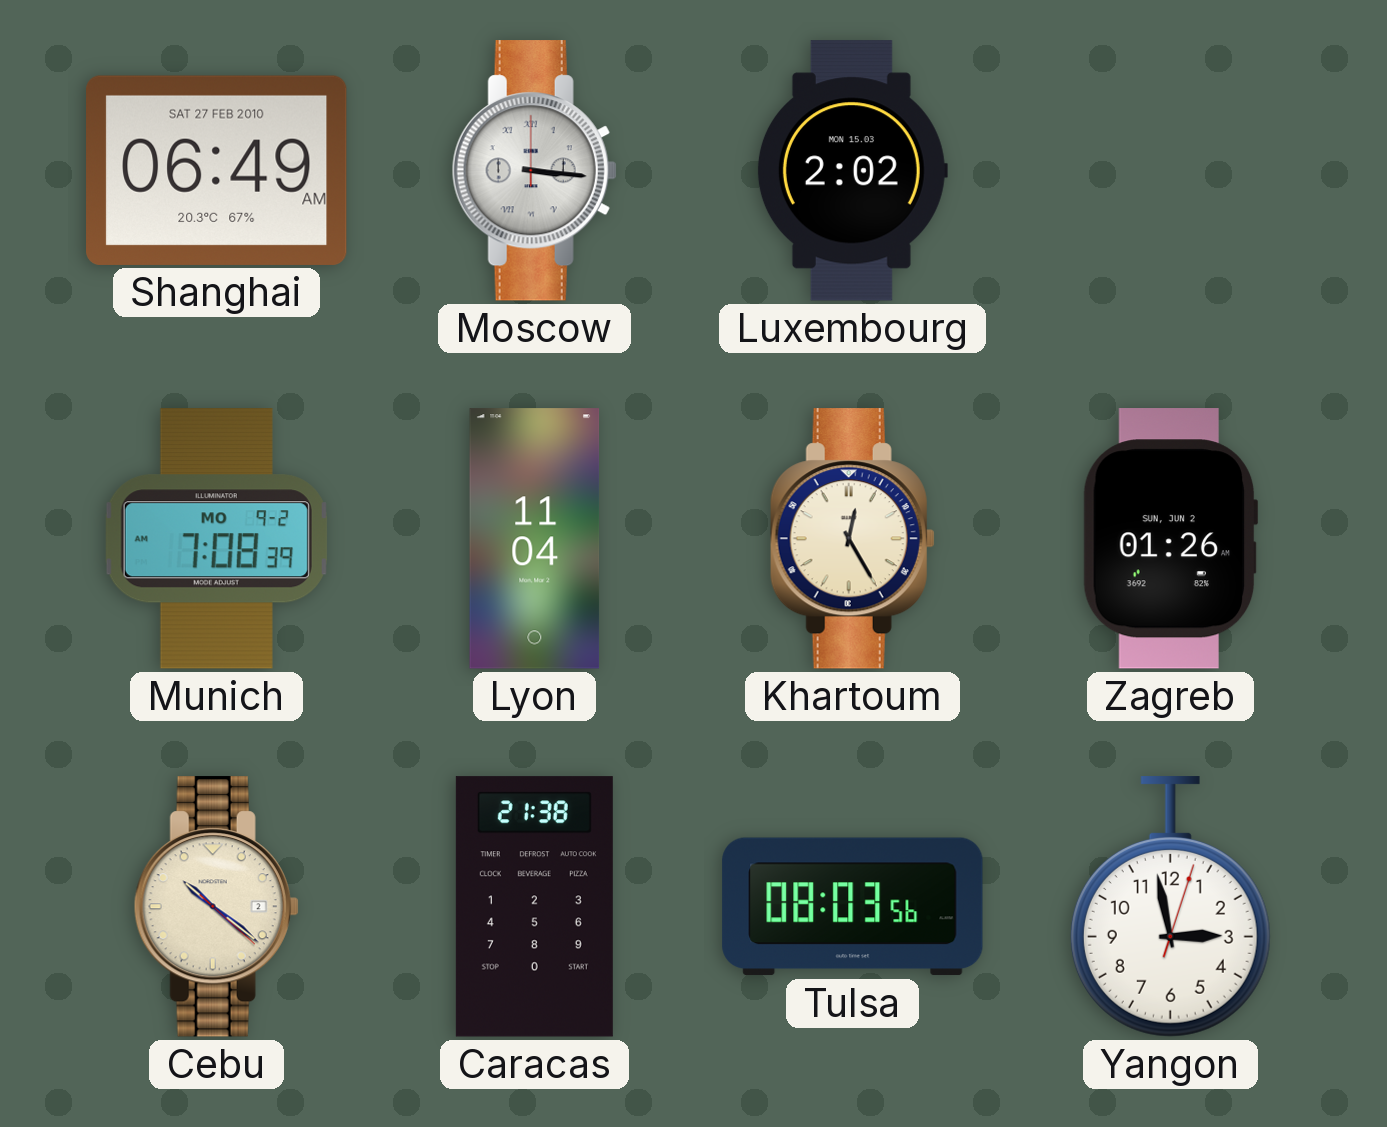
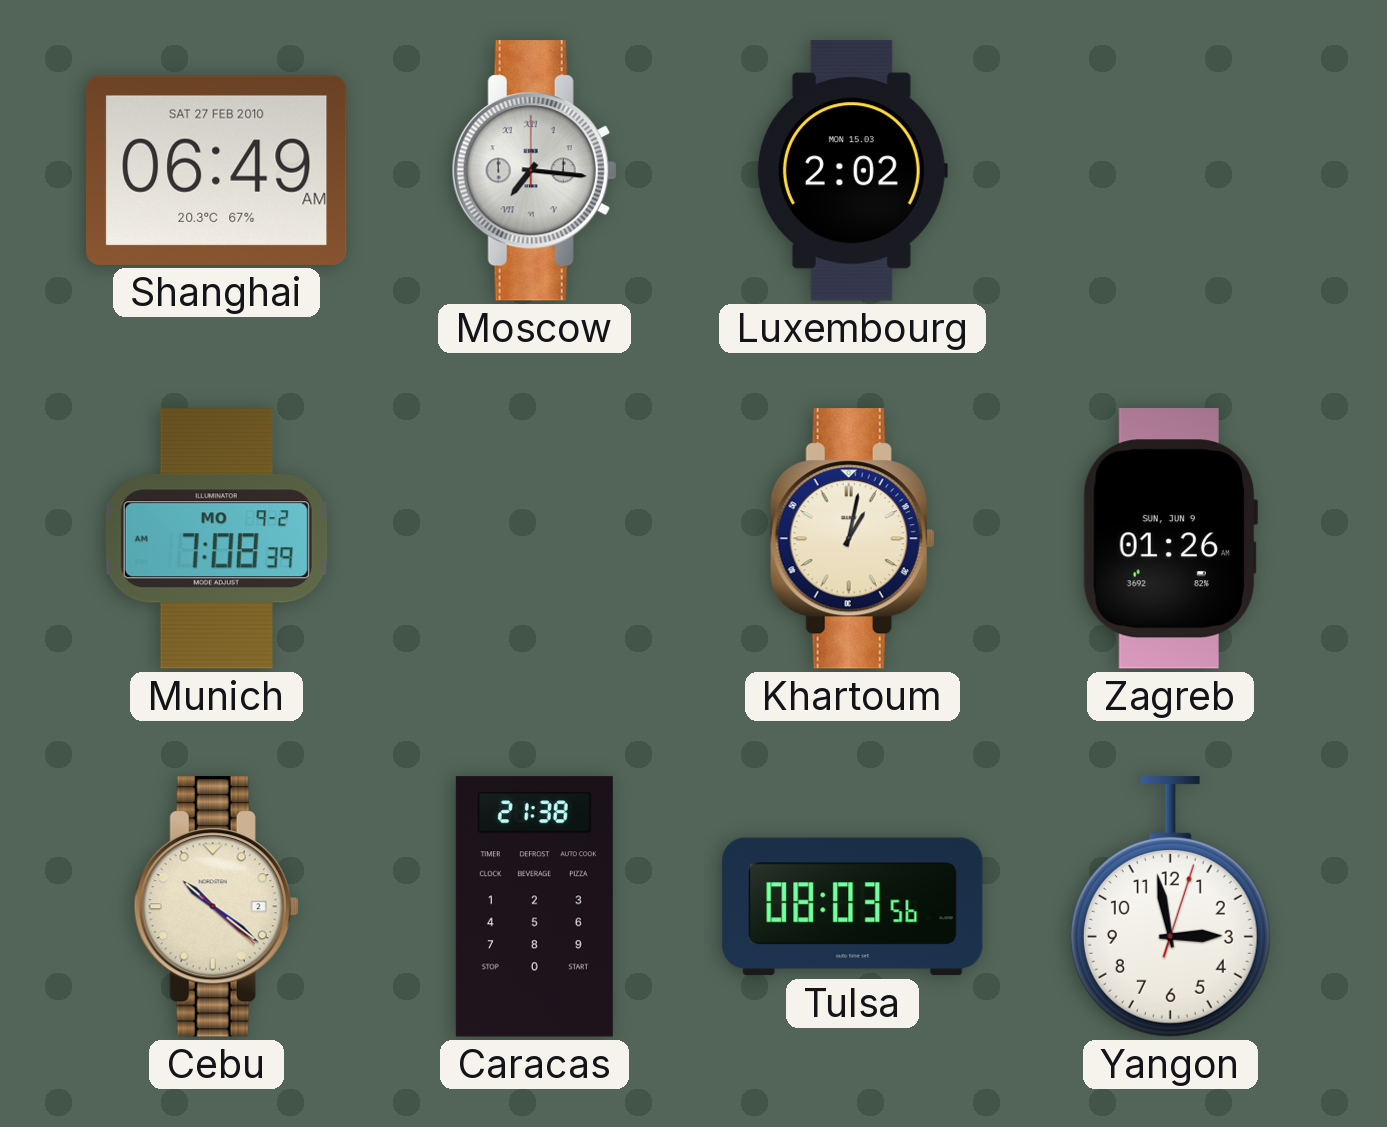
Moscow: 3:16 -> 7:16
Lyon: 11:04 -> none
Khartoum: 12:25 -> 1:02
Zagreb date: SUN, JUN 2 -> SUN, JUN 9
